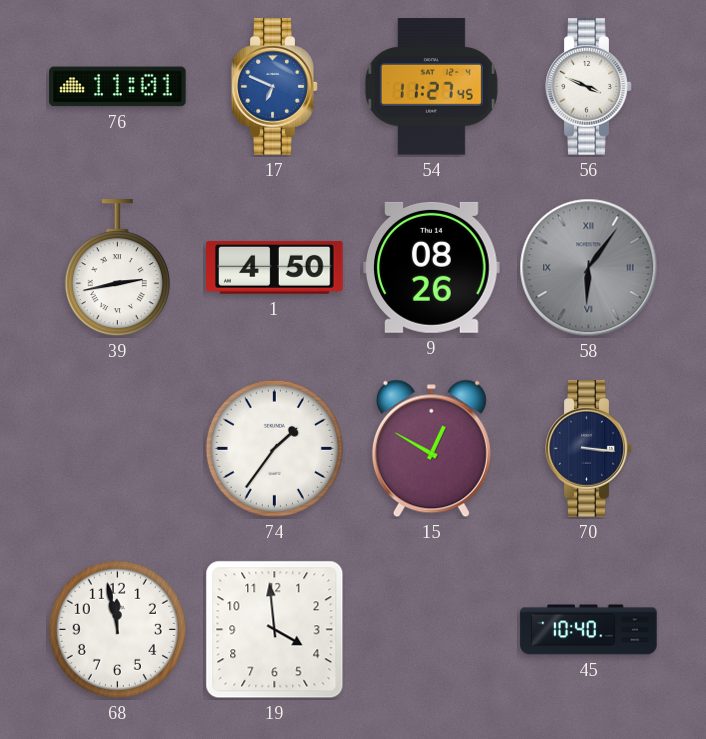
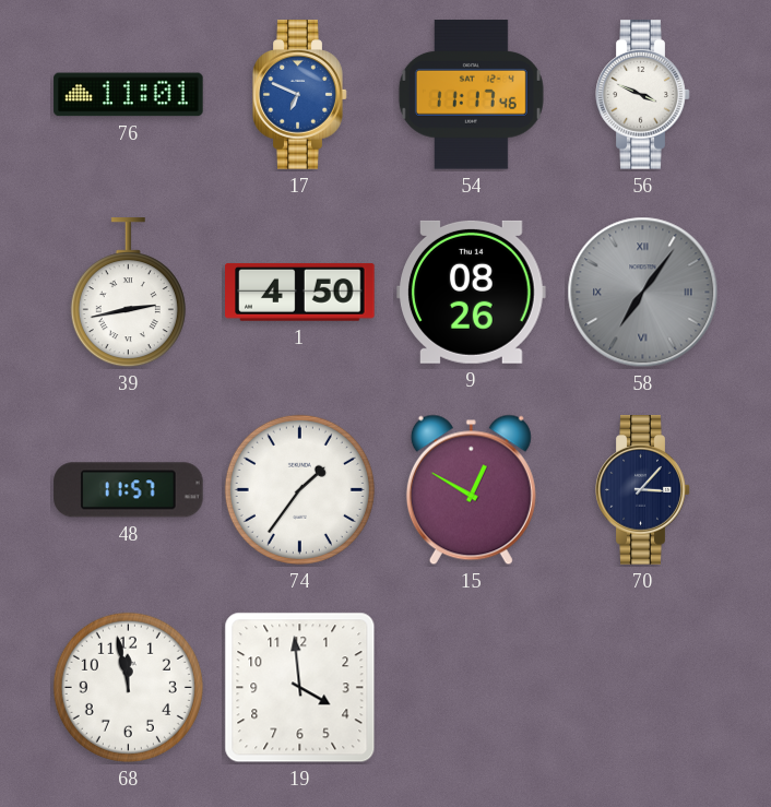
54: 11:27 -> 11:17
58: 6:06 -> 7:06
48: none -> 11:57
70: 3:16 -> 3:07
45: 10:40 -> none
